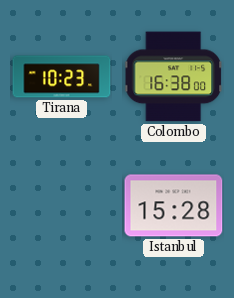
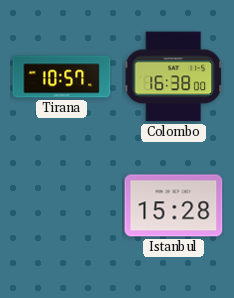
Tirana: 10:23 -> 10:57
